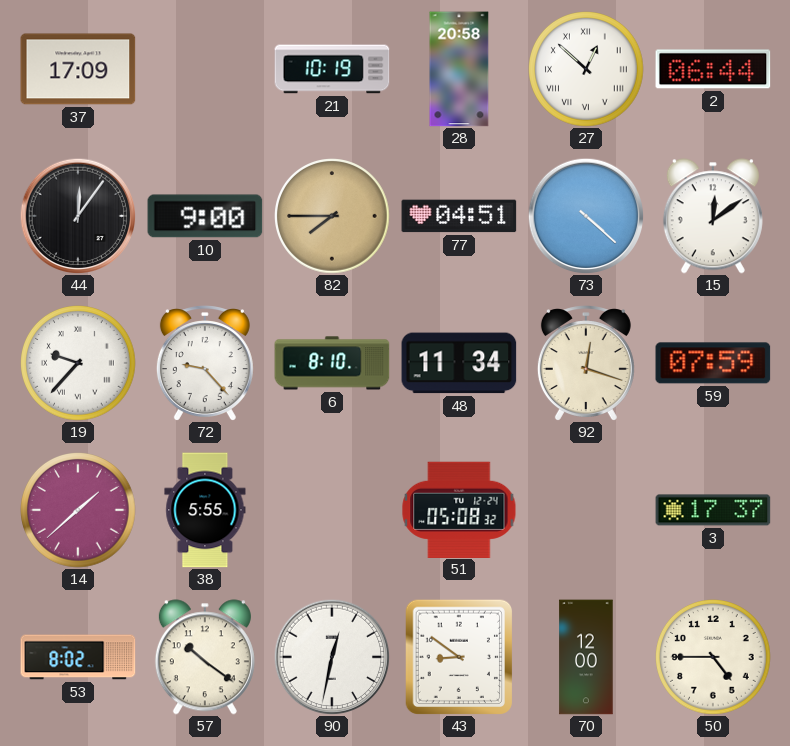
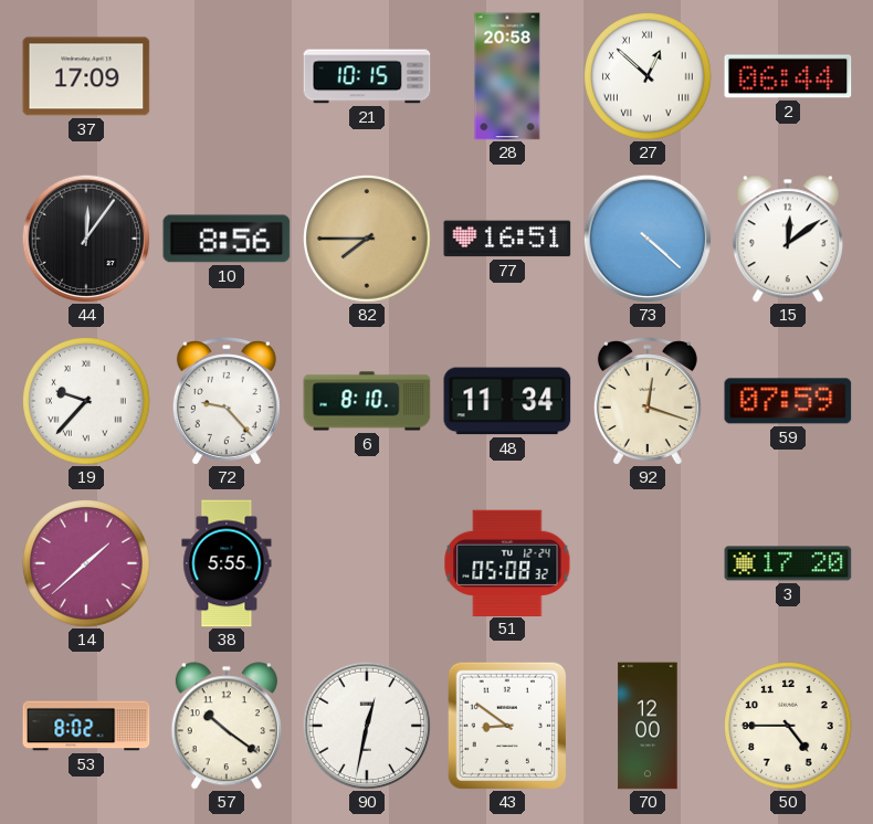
21: 10:19 -> 10:15
10: 9:00 -> 8:56
77: 04:51 -> 16:51
3: 17:37 -> 17:20
